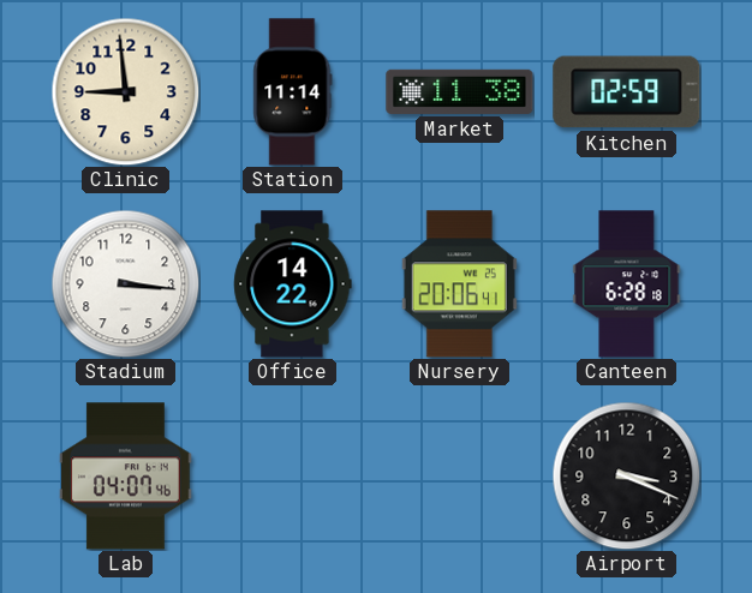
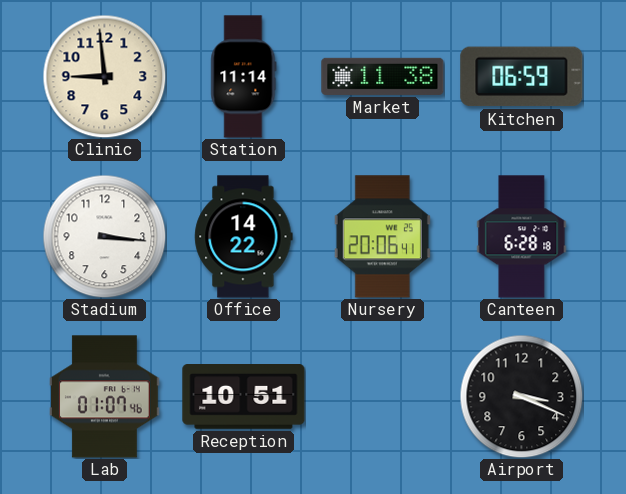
Kitchen: 02:59 -> 06:59
Lab: 04:07 -> 01:07
Reception: none -> 10:51
